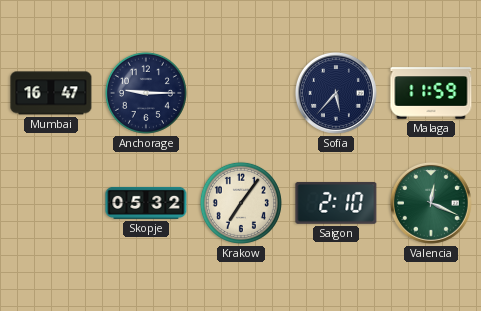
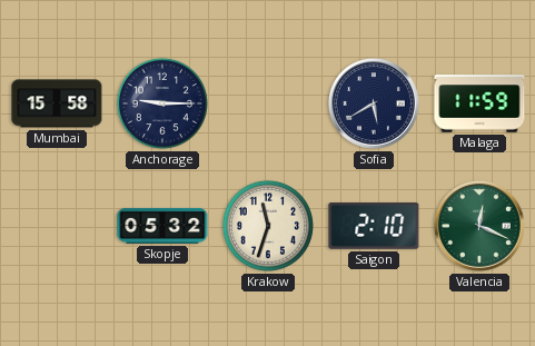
Mumbai: 16:47 -> 15:58
Sofia: 5:37 -> 5:40
Krakow: 7:06 -> 11:33
